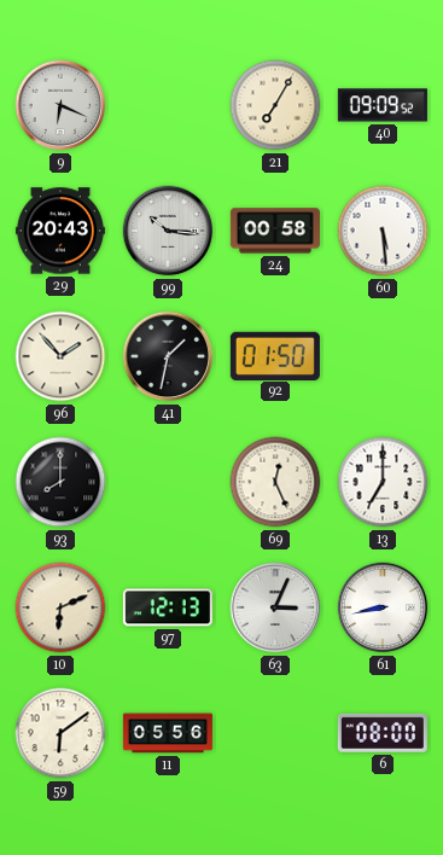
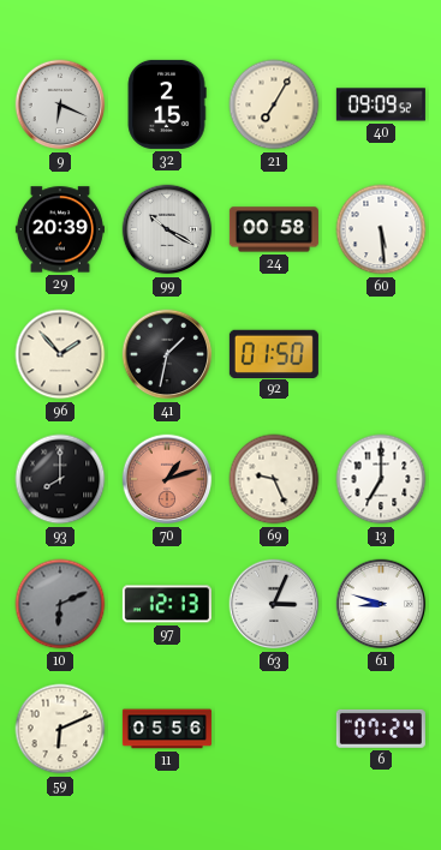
32: none -> 2:15
29: 20:43 -> 20:39
99: 10:16 -> 10:20
70: none -> 1:12
69: 12:26 -> 9:26
10 dial: cream -> grey
61: 8:43 -> 8:48
59: 6:09 -> 6:11
6: 08:00 -> 07:24
